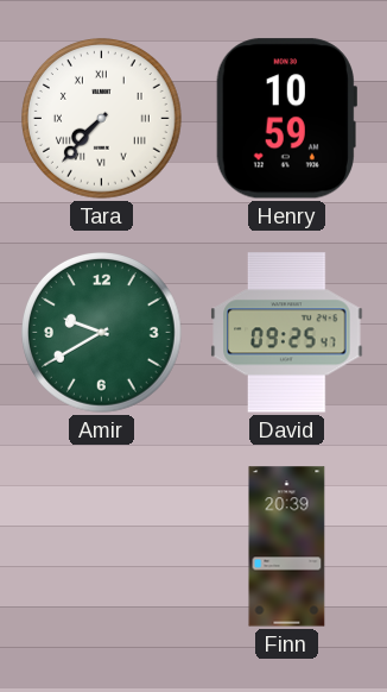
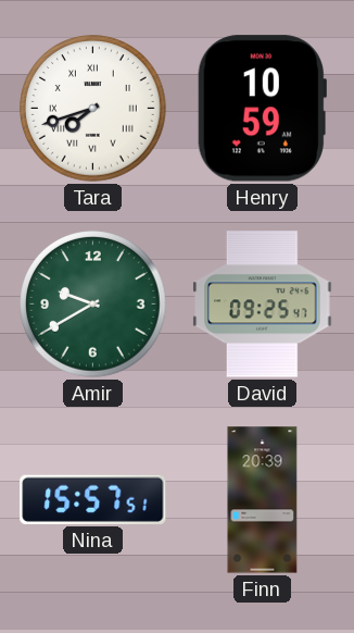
Tara: 7:37 -> 7:42
Nina: none -> 15:57
